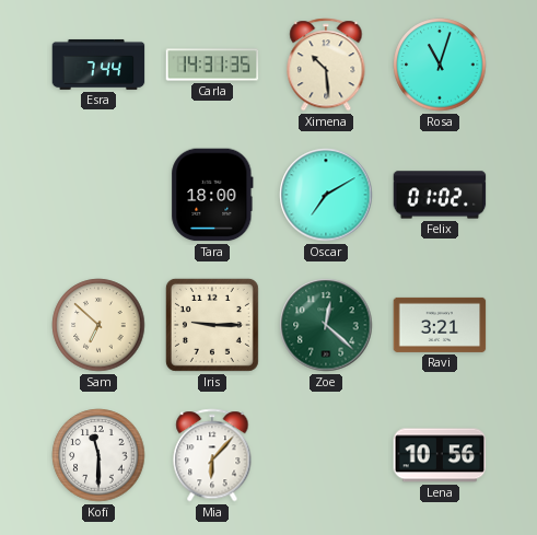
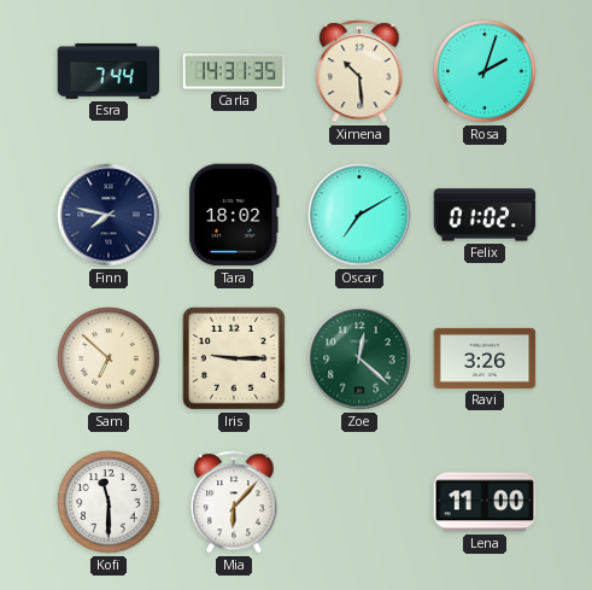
Rosa: 11:03 -> 2:03
Finn: none -> 7:47
Tara: 18:00 -> 18:02
Ravi: 3:21 -> 3:26
Lena: 10:56 -> 11:00
